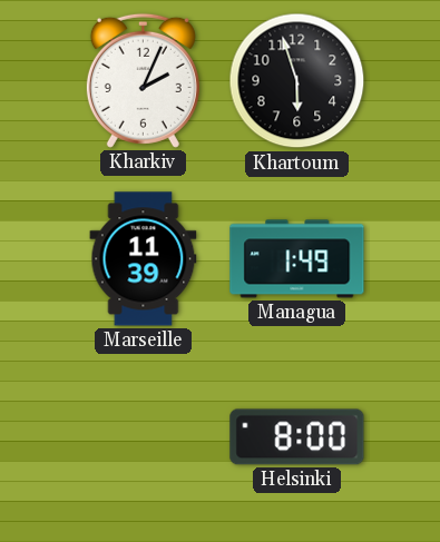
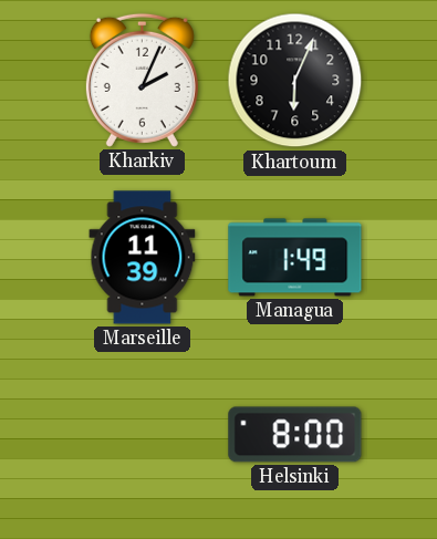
Khartoum: 5:57 -> 6:04
